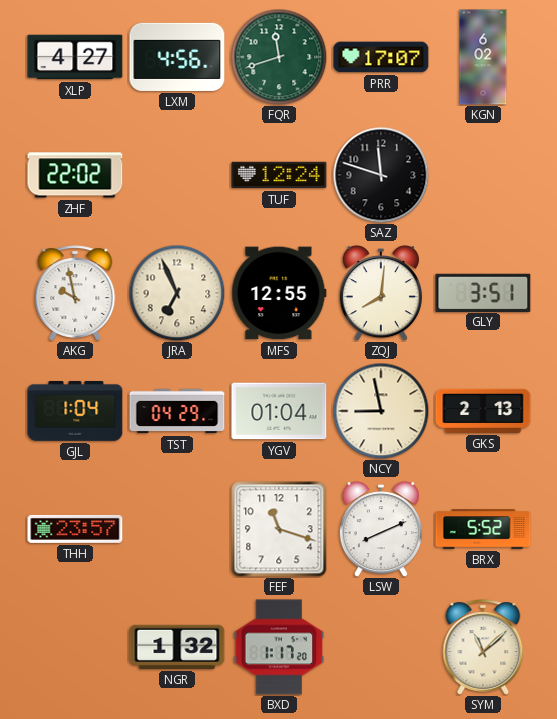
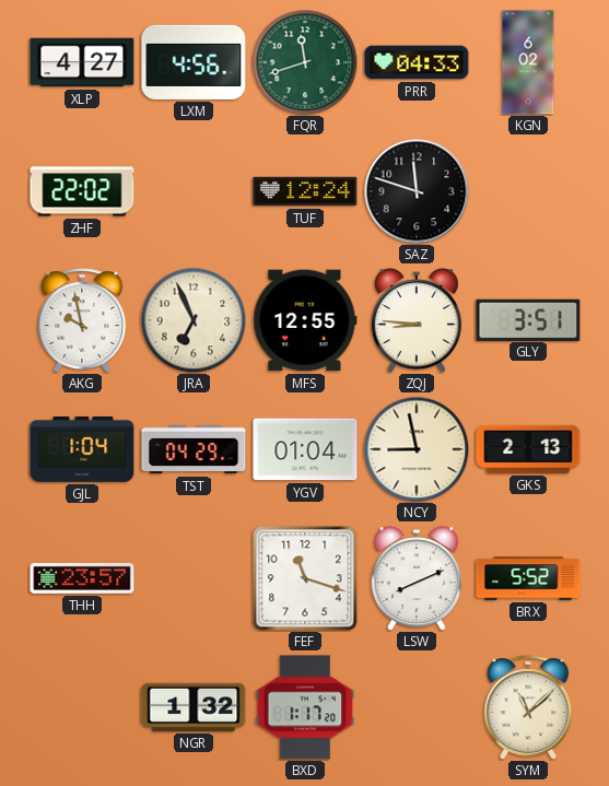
PRR: 17:07 -> 04:33
ZQJ: 8:01 -> 8:46
